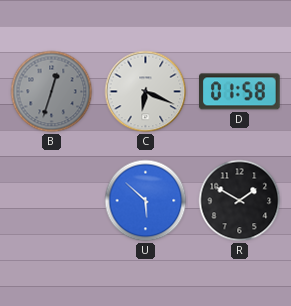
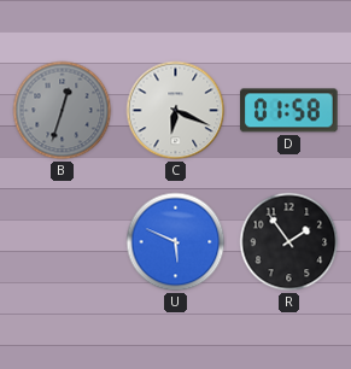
U: 5:52 -> 5:49
R: 1:50 -> 1:54
